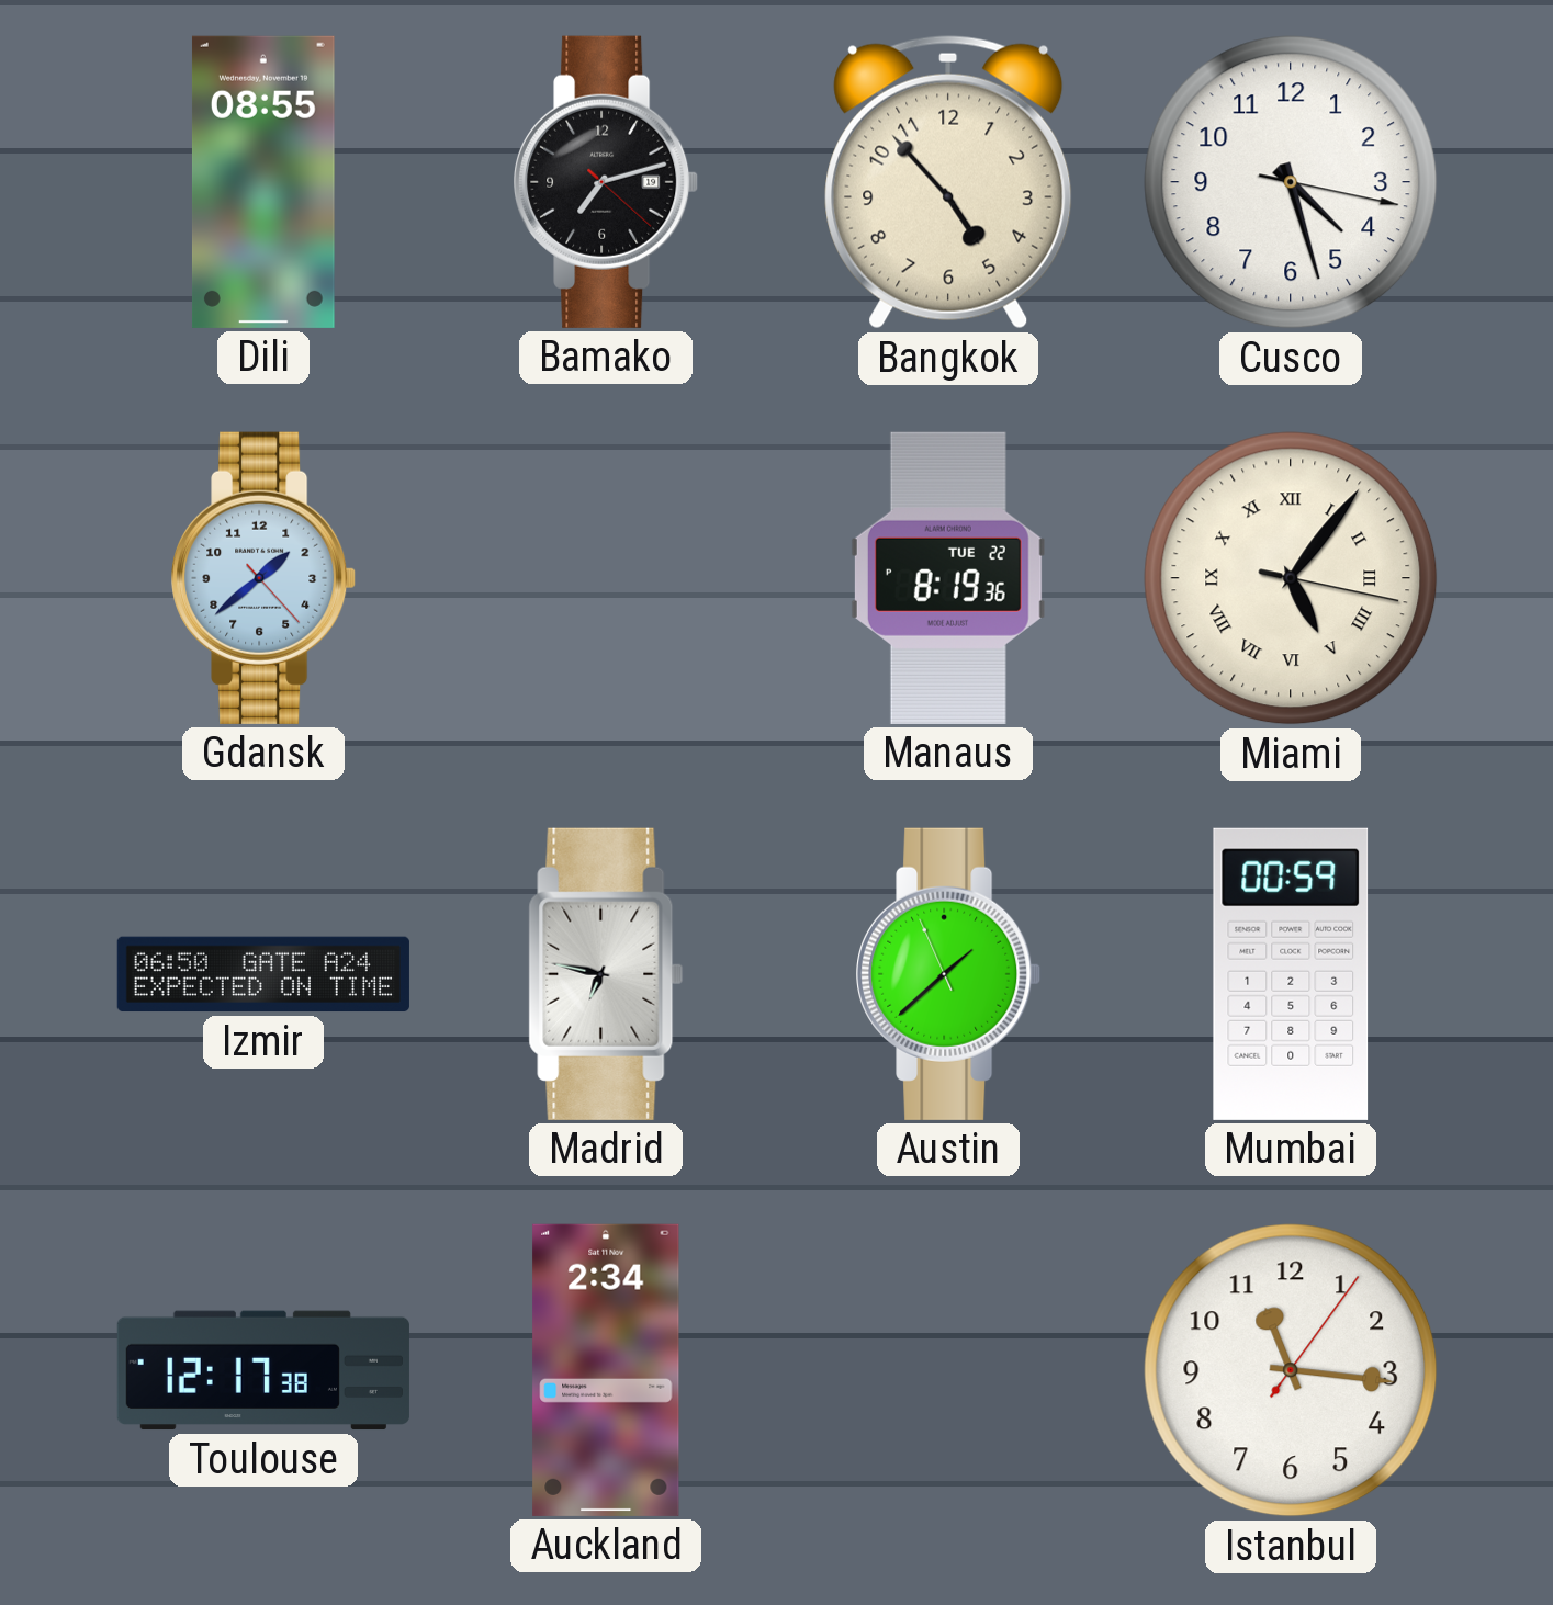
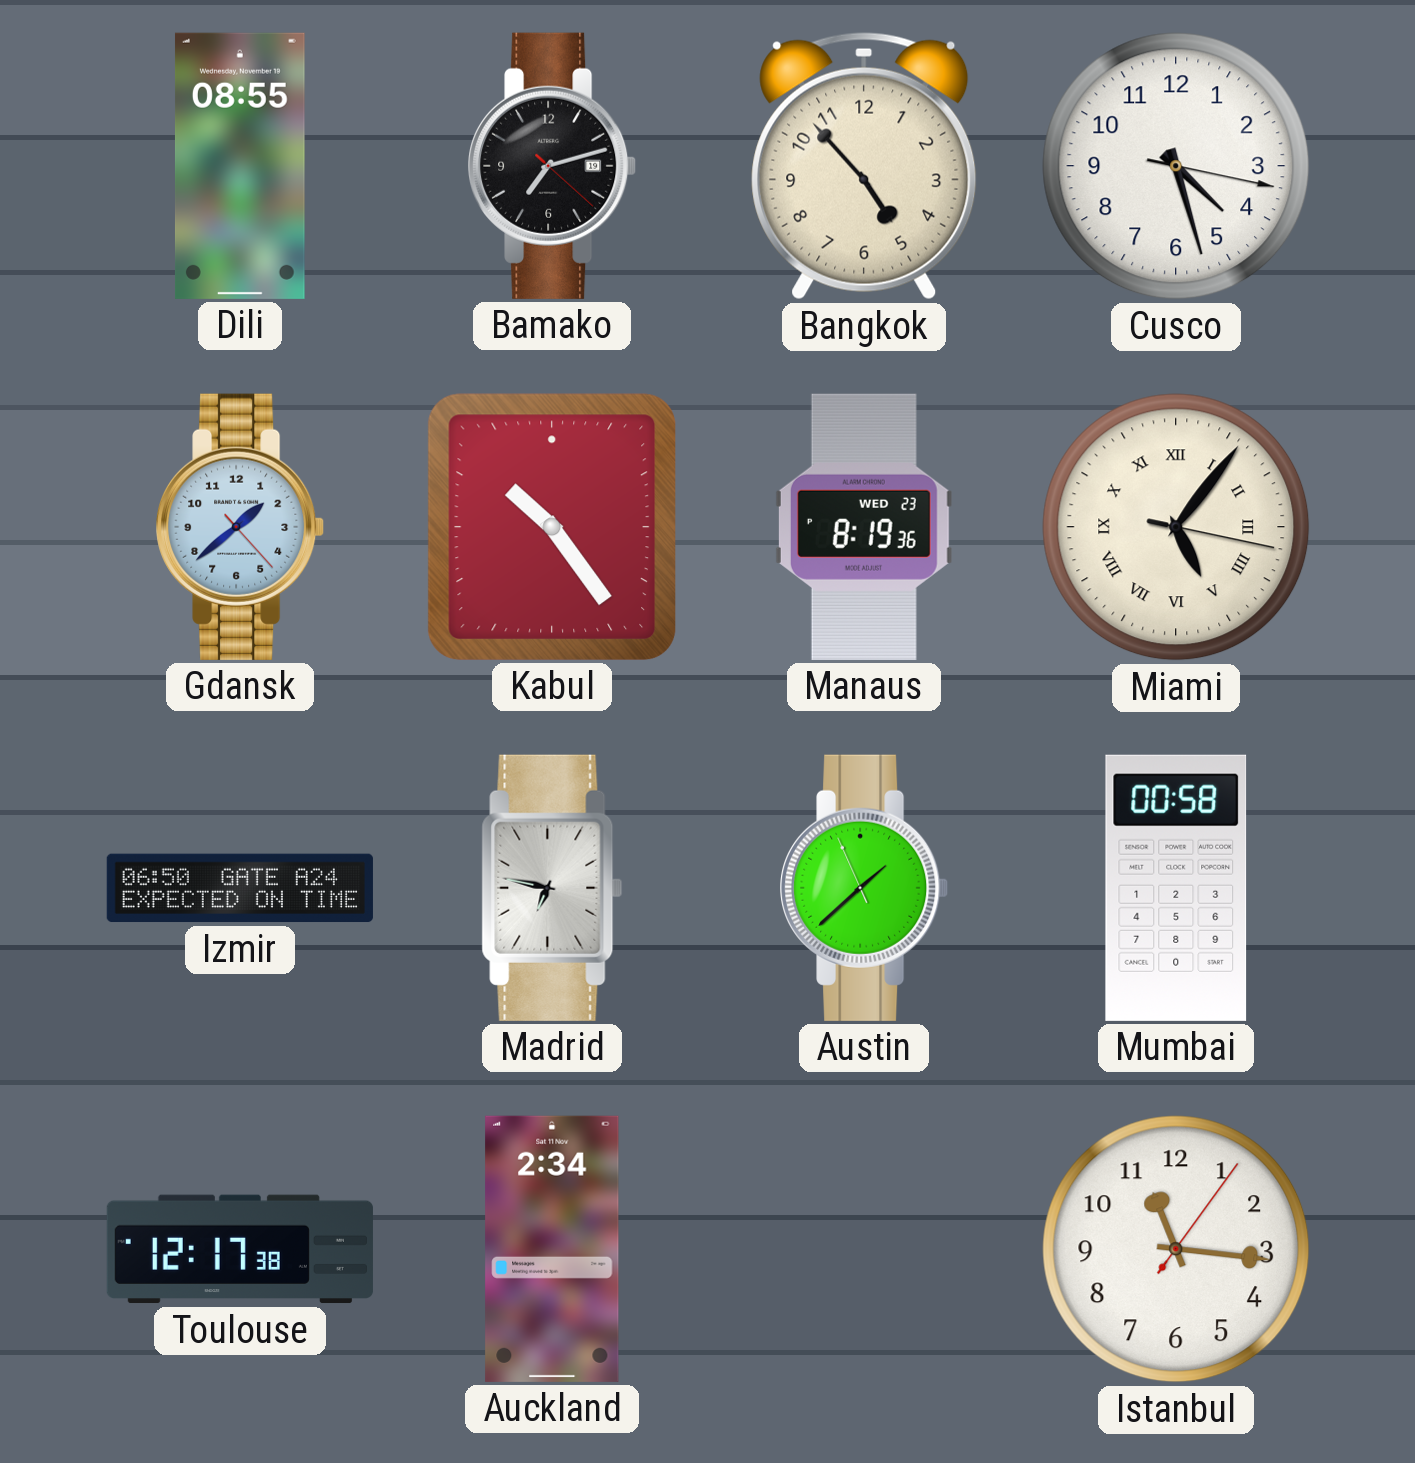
Kabul: none -> 10:24
Manaus date: TUE 22 -> WED 23
Mumbai: 00:59 -> 00:58
